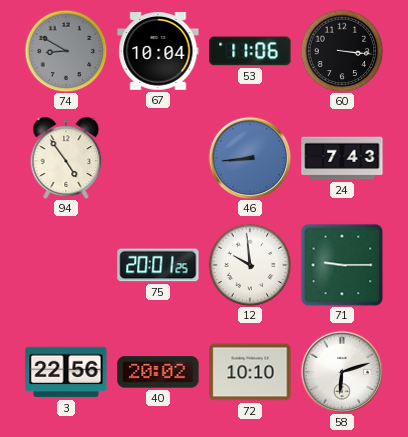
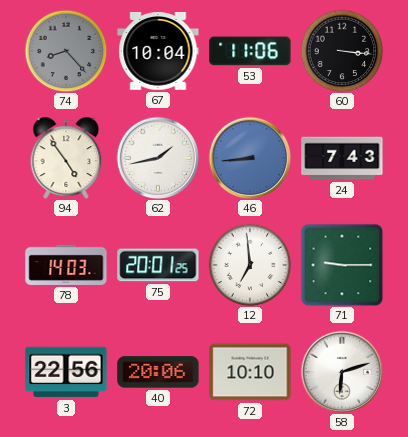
74: 8:50 -> 8:23
62: none -> 1:43
78: none -> 14:03
12: 9:59 -> 6:59
40: 20:02 -> 20:06
